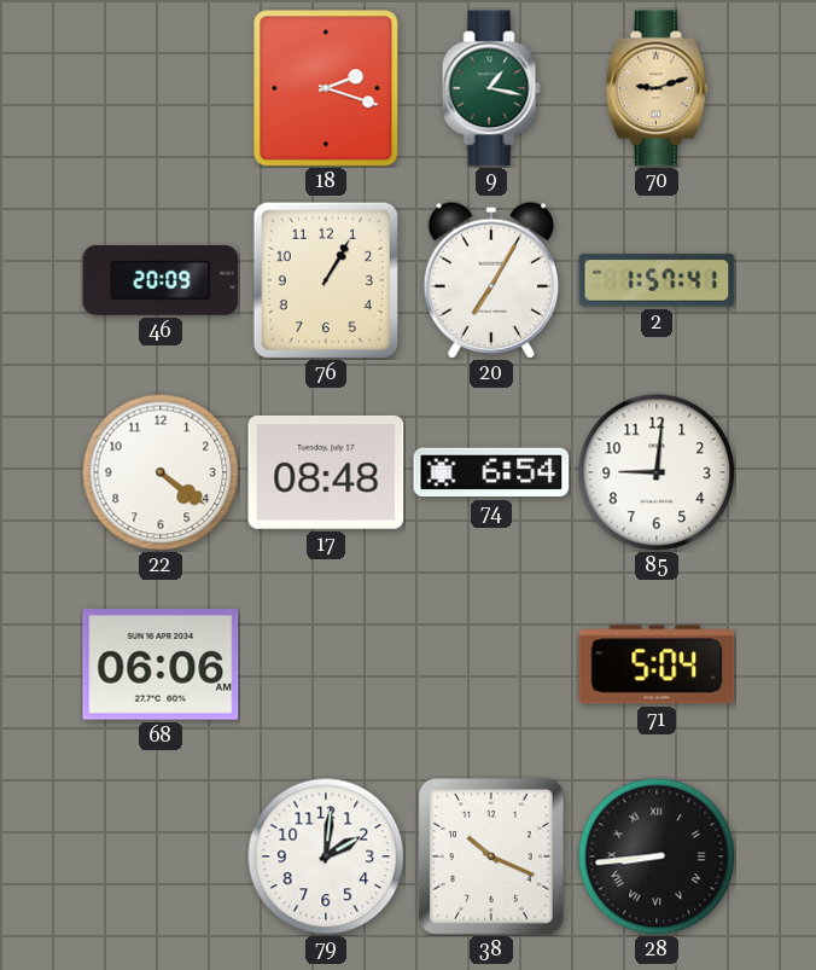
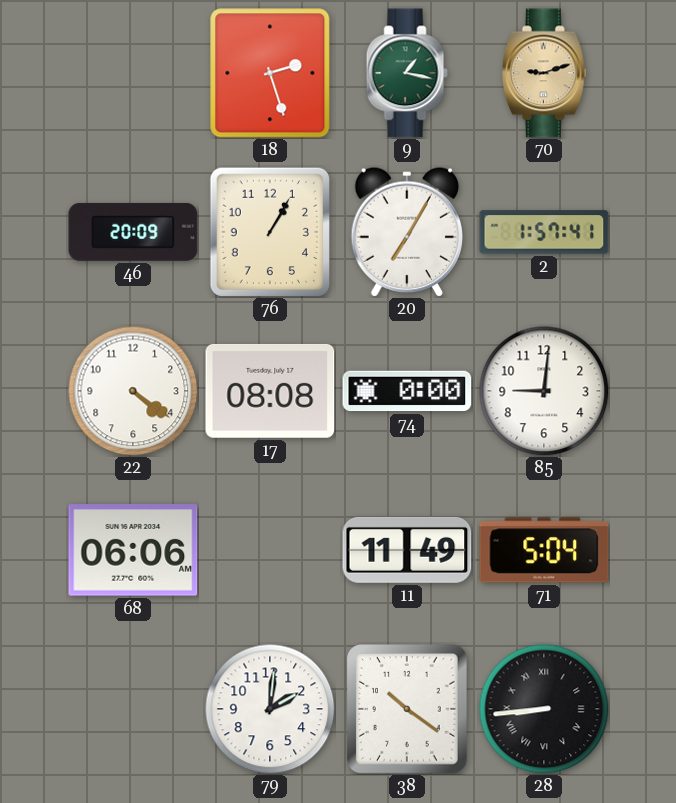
18: 2:18 -> 2:27
17: 08:48 -> 08:08
74: 6:54 -> 0:00
11: none -> 11:49
38: 10:19 -> 10:21
